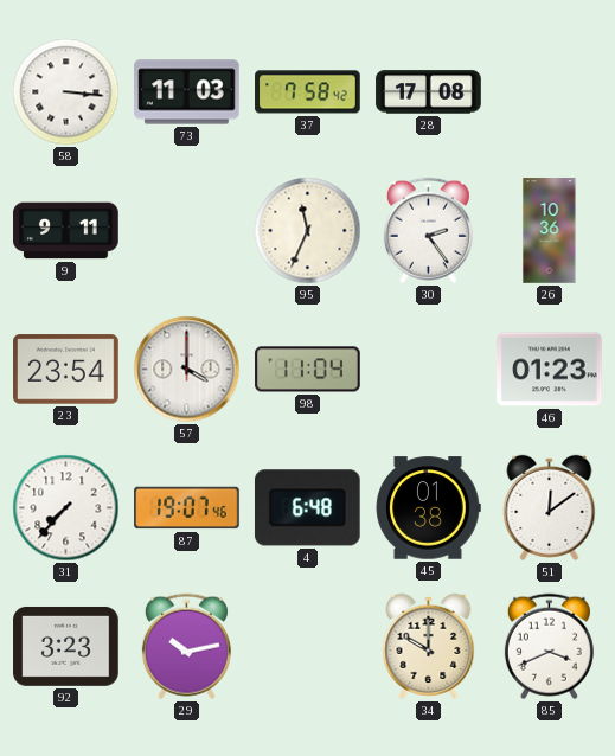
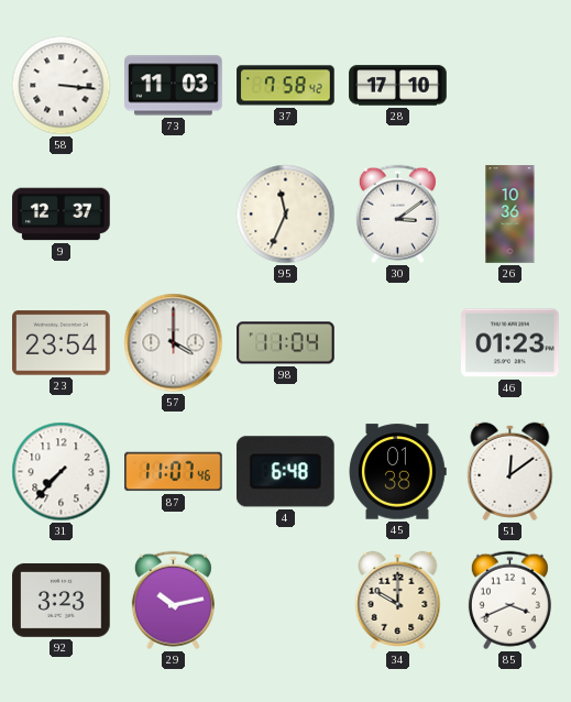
28: 17:08 -> 17:10
9: 9:11 -> 12:37
30: 2:24 -> 3:09
87: 19:07 -> 11:07
